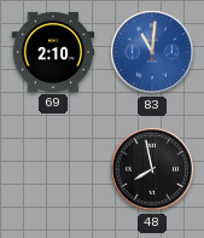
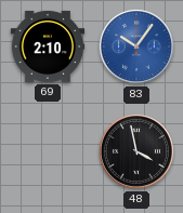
83: 11:01 -> 10:06
48: 7:58 -> 3:58
